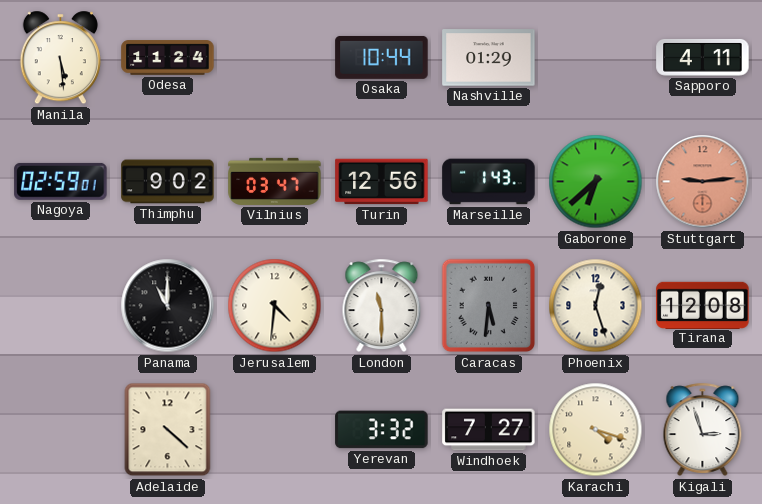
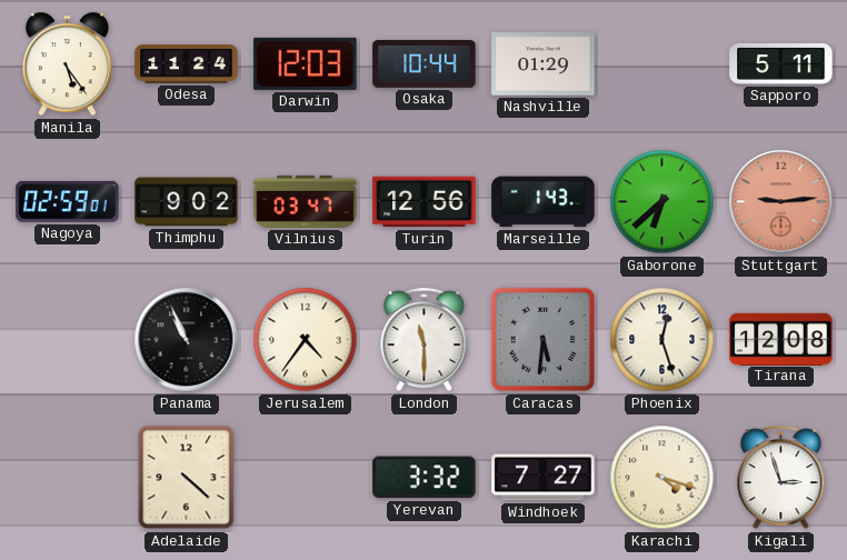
Manila: 5:29 -> 5:24
Darwin: none -> 12:03
Sapporo: 4:11 -> 5:11
Panama: 11:00 -> 10:56
Jerusalem: 4:31 -> 4:36
